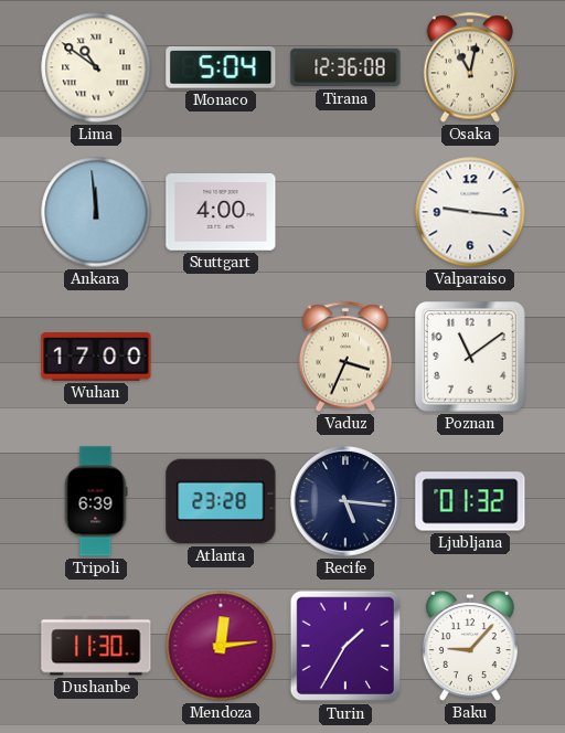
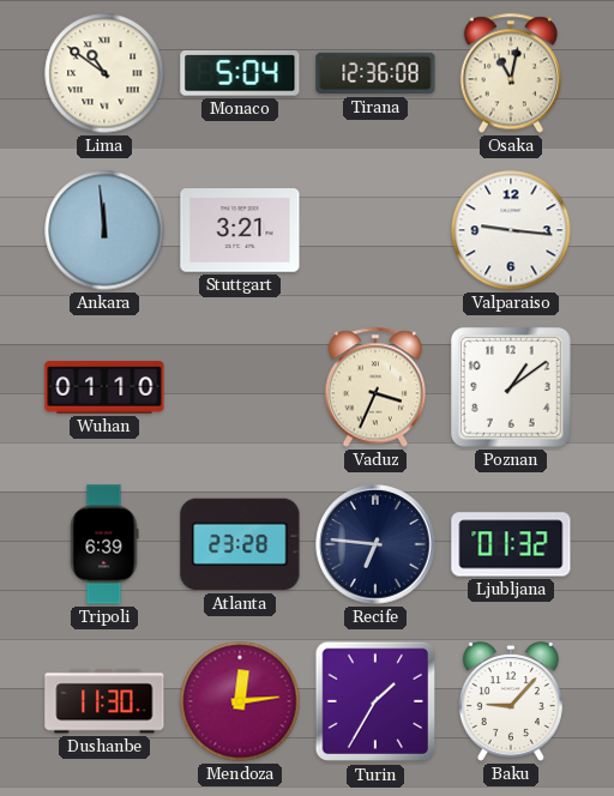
Stuttgart: 4:00 -> 3:21
Wuhan: 17:00 -> 01:10
Poznan: 11:09 -> 1:09
Recife: 5:16 -> 6:46
